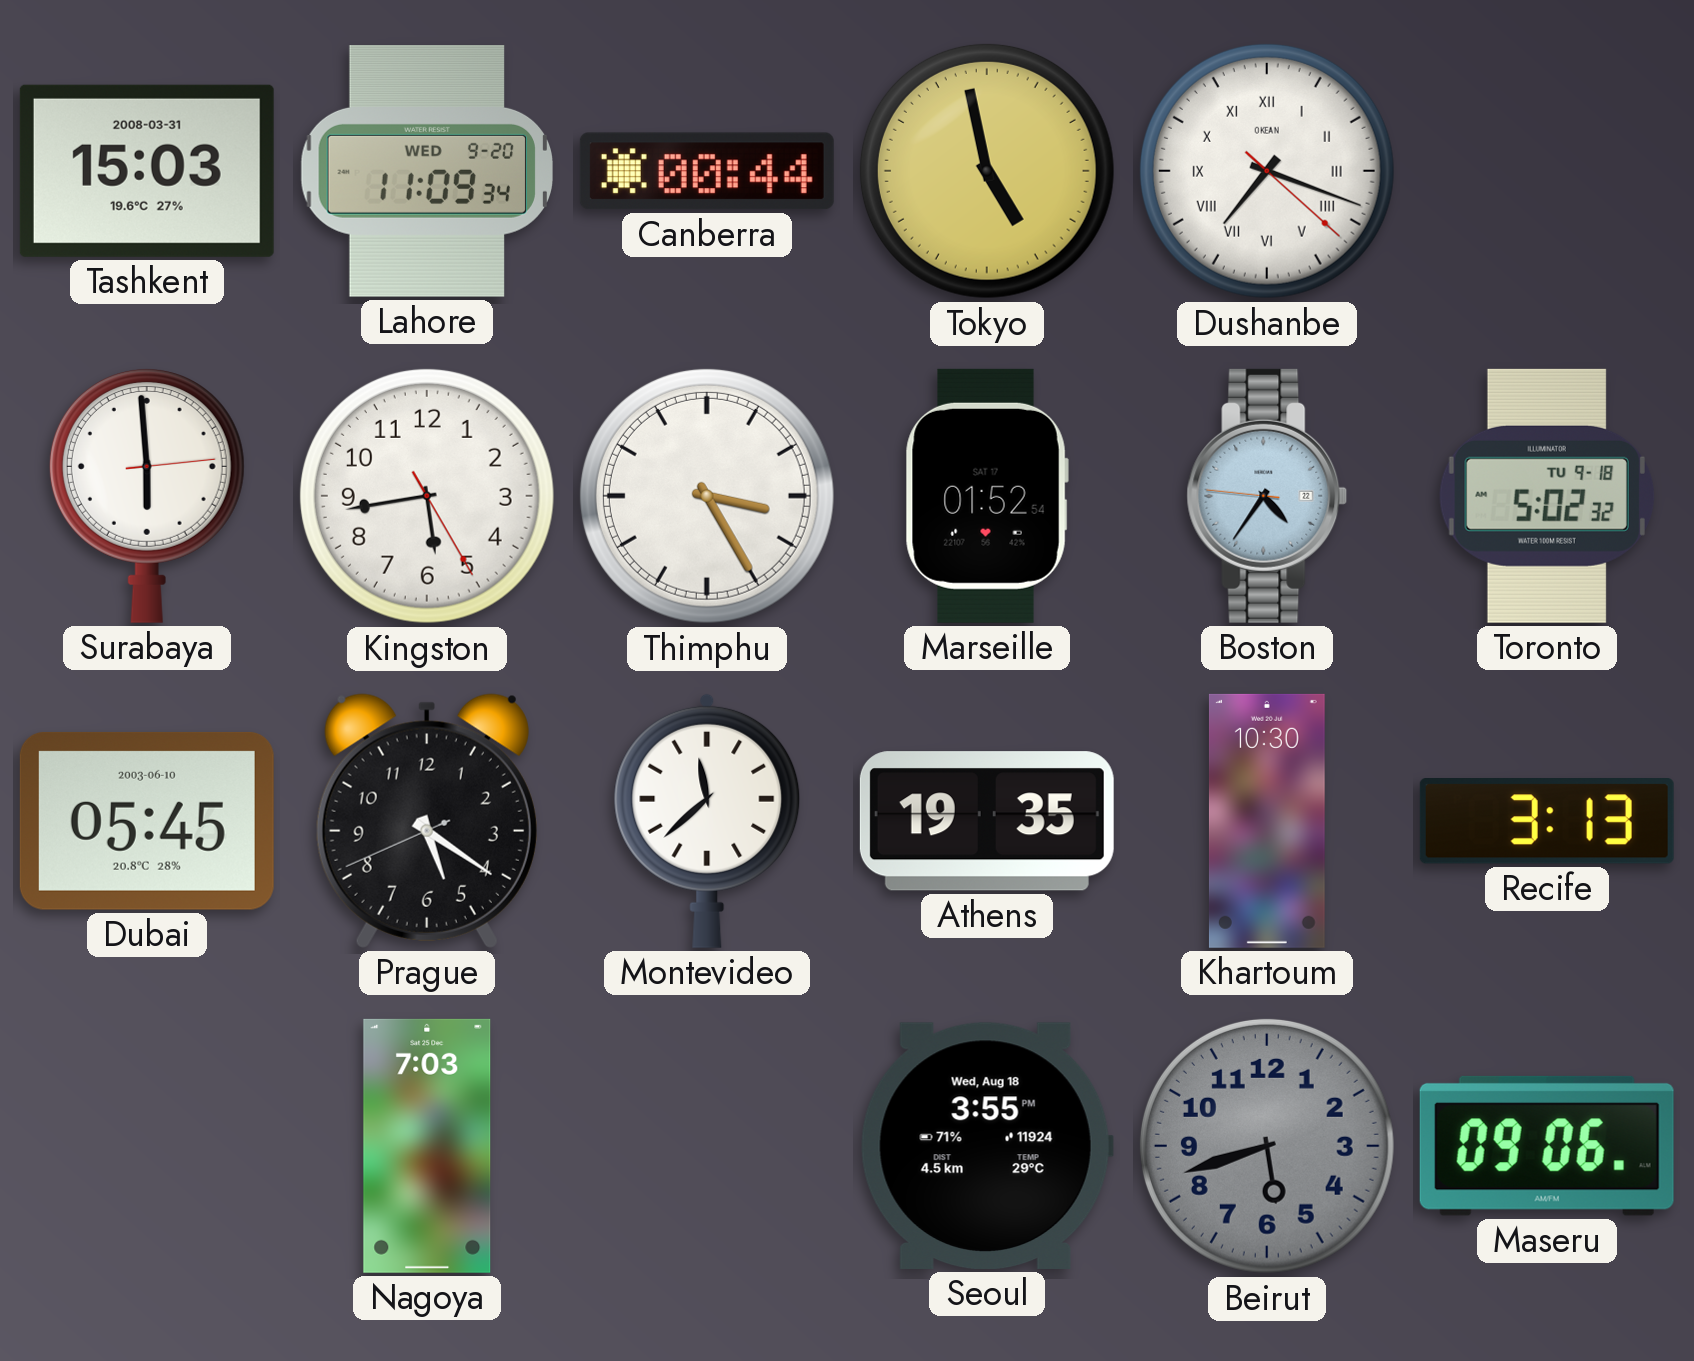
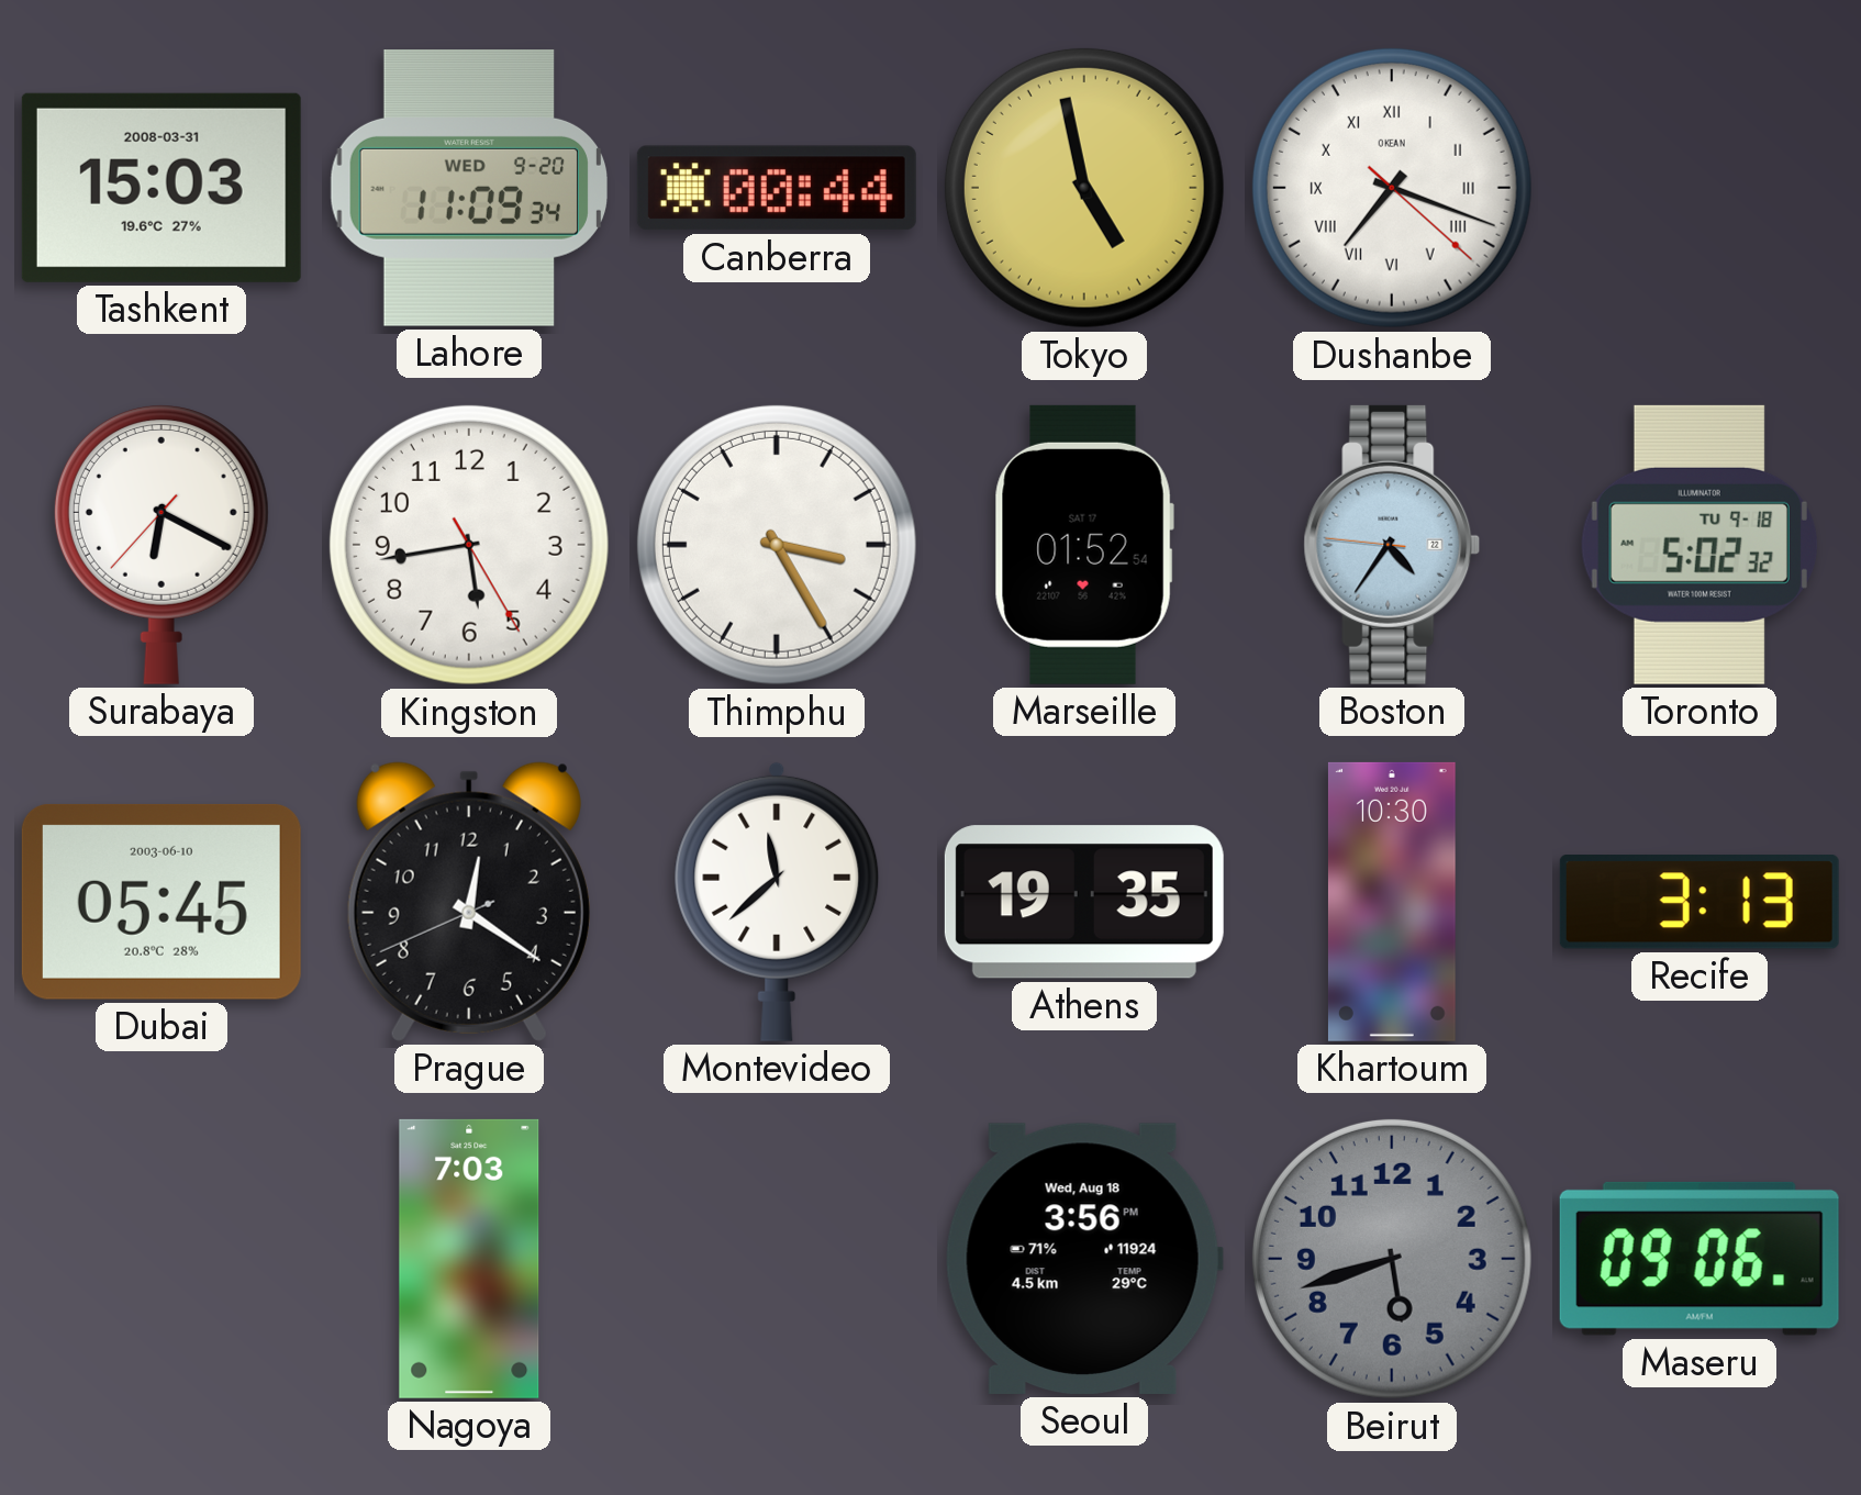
Surabaya: 5:59 -> 6:19
Prague: 5:20 -> 12:20
Seoul: 3:55 -> 3:56
